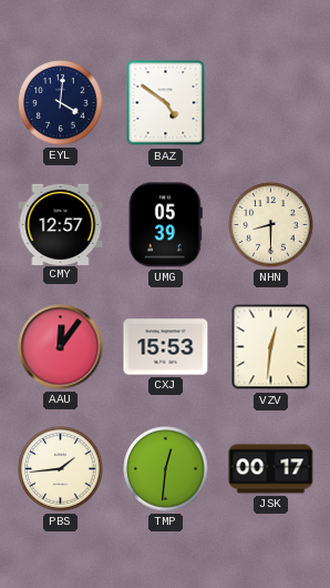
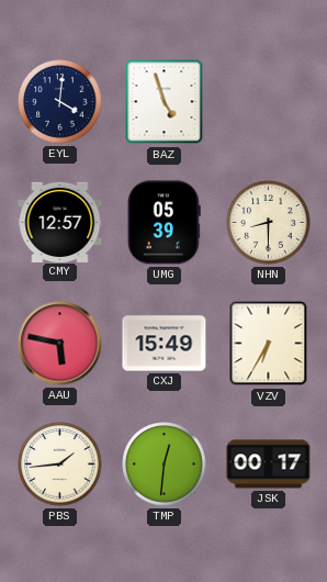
BAZ: 4:51 -> 4:57
AAU: 12:06 -> 5:47
CXJ: 15:53 -> 15:49
VZV: 12:31 -> 6:35
